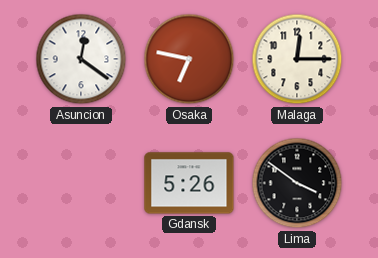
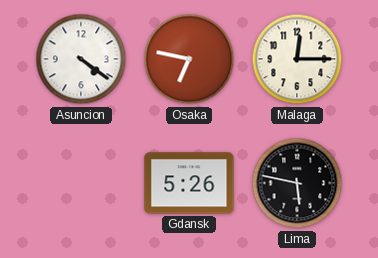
Asuncion: 12:21 -> 4:21
Lima: 3:51 -> 5:47
